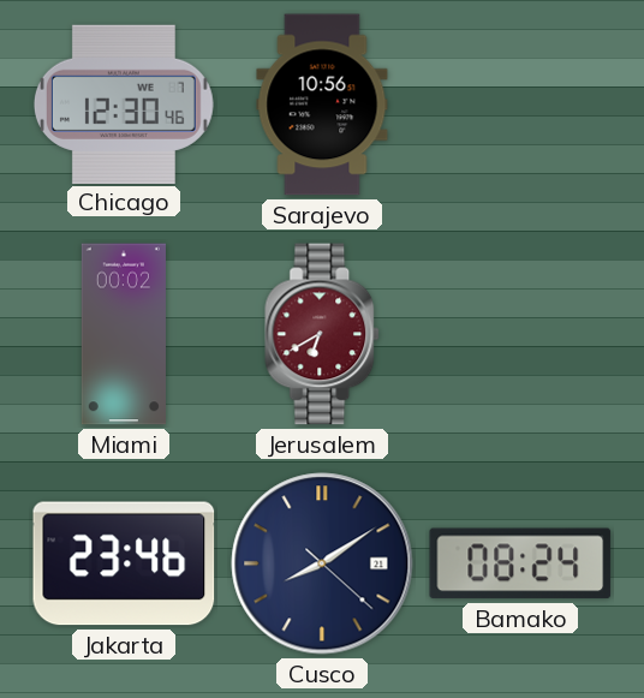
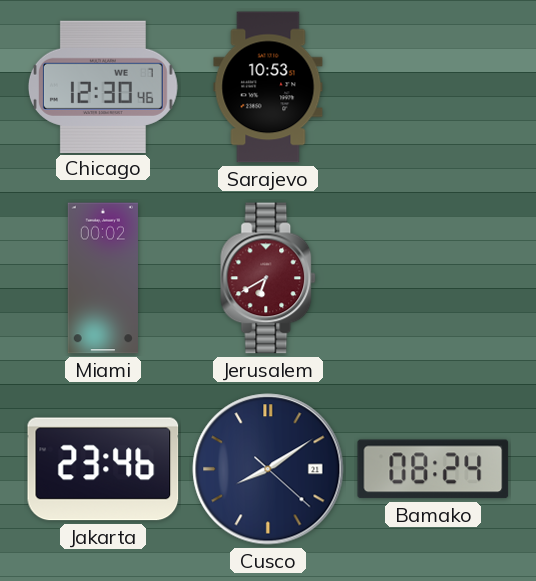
Sarajevo: 10:56 -> 10:53
